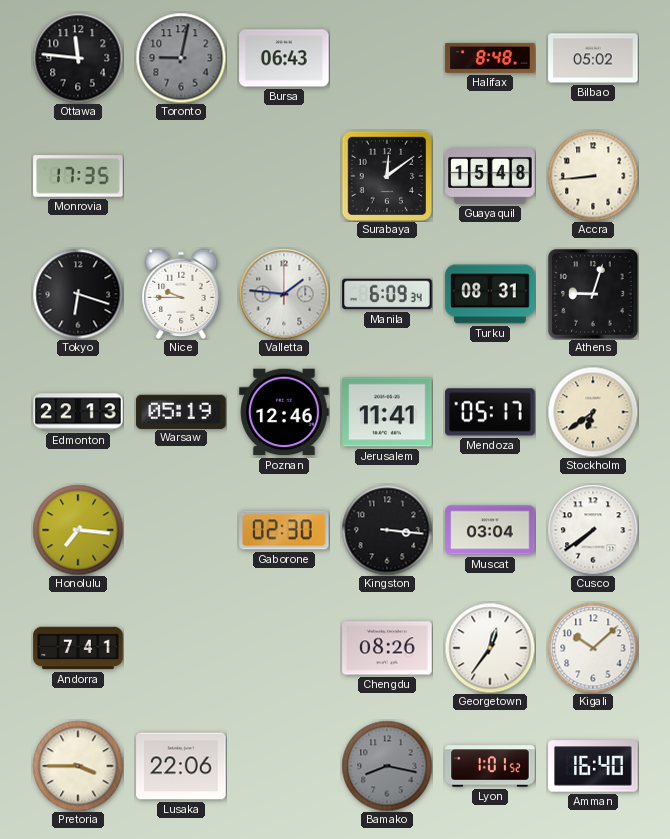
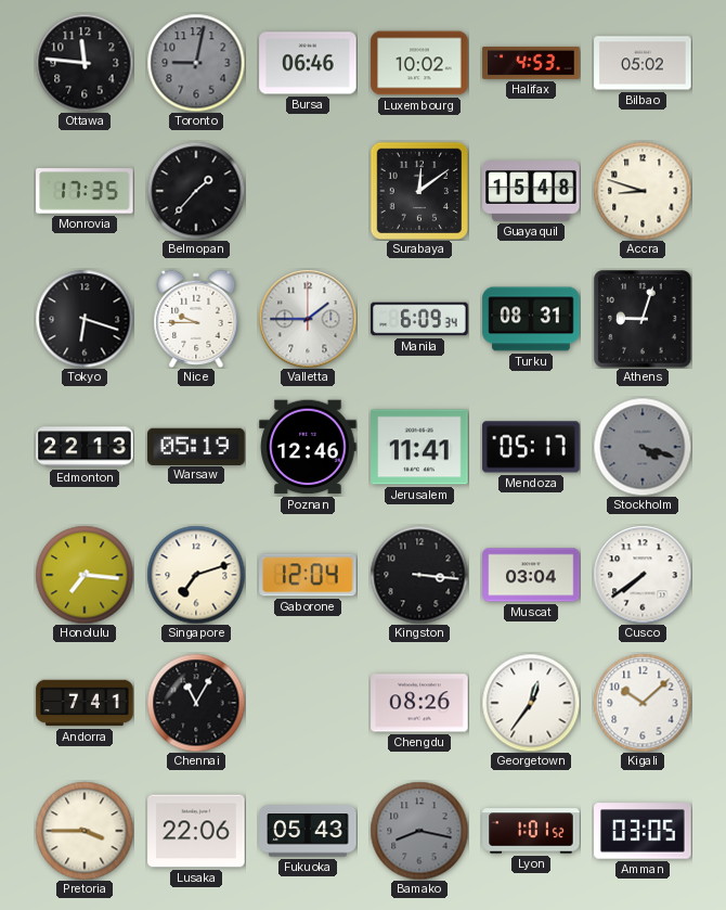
Bursa: 06:43 -> 06:46
Luxembourg: none -> 10:02
Halifax: 8:48 -> 4:53
Belmopan: none -> 1:37
Accra: 8:44 -> 8:48
Valletta: 1:46 -> 1:45
Stockholm: 6:39 -> 4:18
Stockholm dial: cream -> grey
Singapore: none -> 7:12
Gaborone: 02:30 -> 12:04
Chennai: none -> 11:05
Fukuoka: none -> 05:43
Amman: 16:40 -> 03:05
